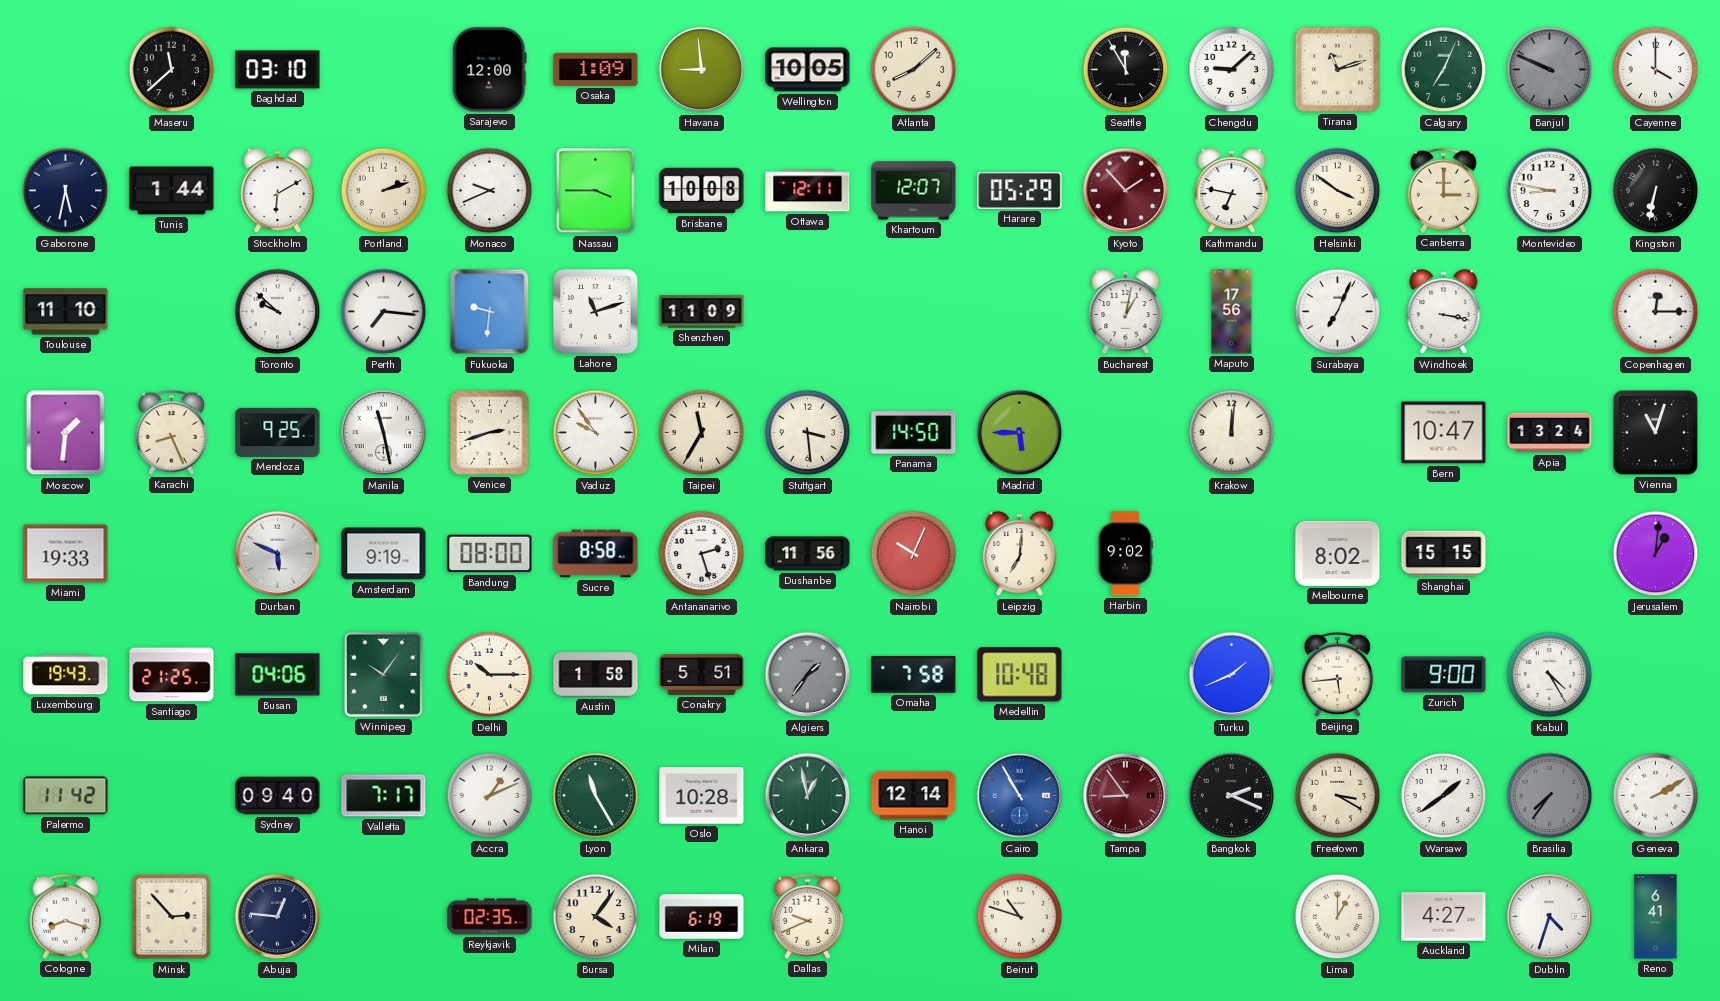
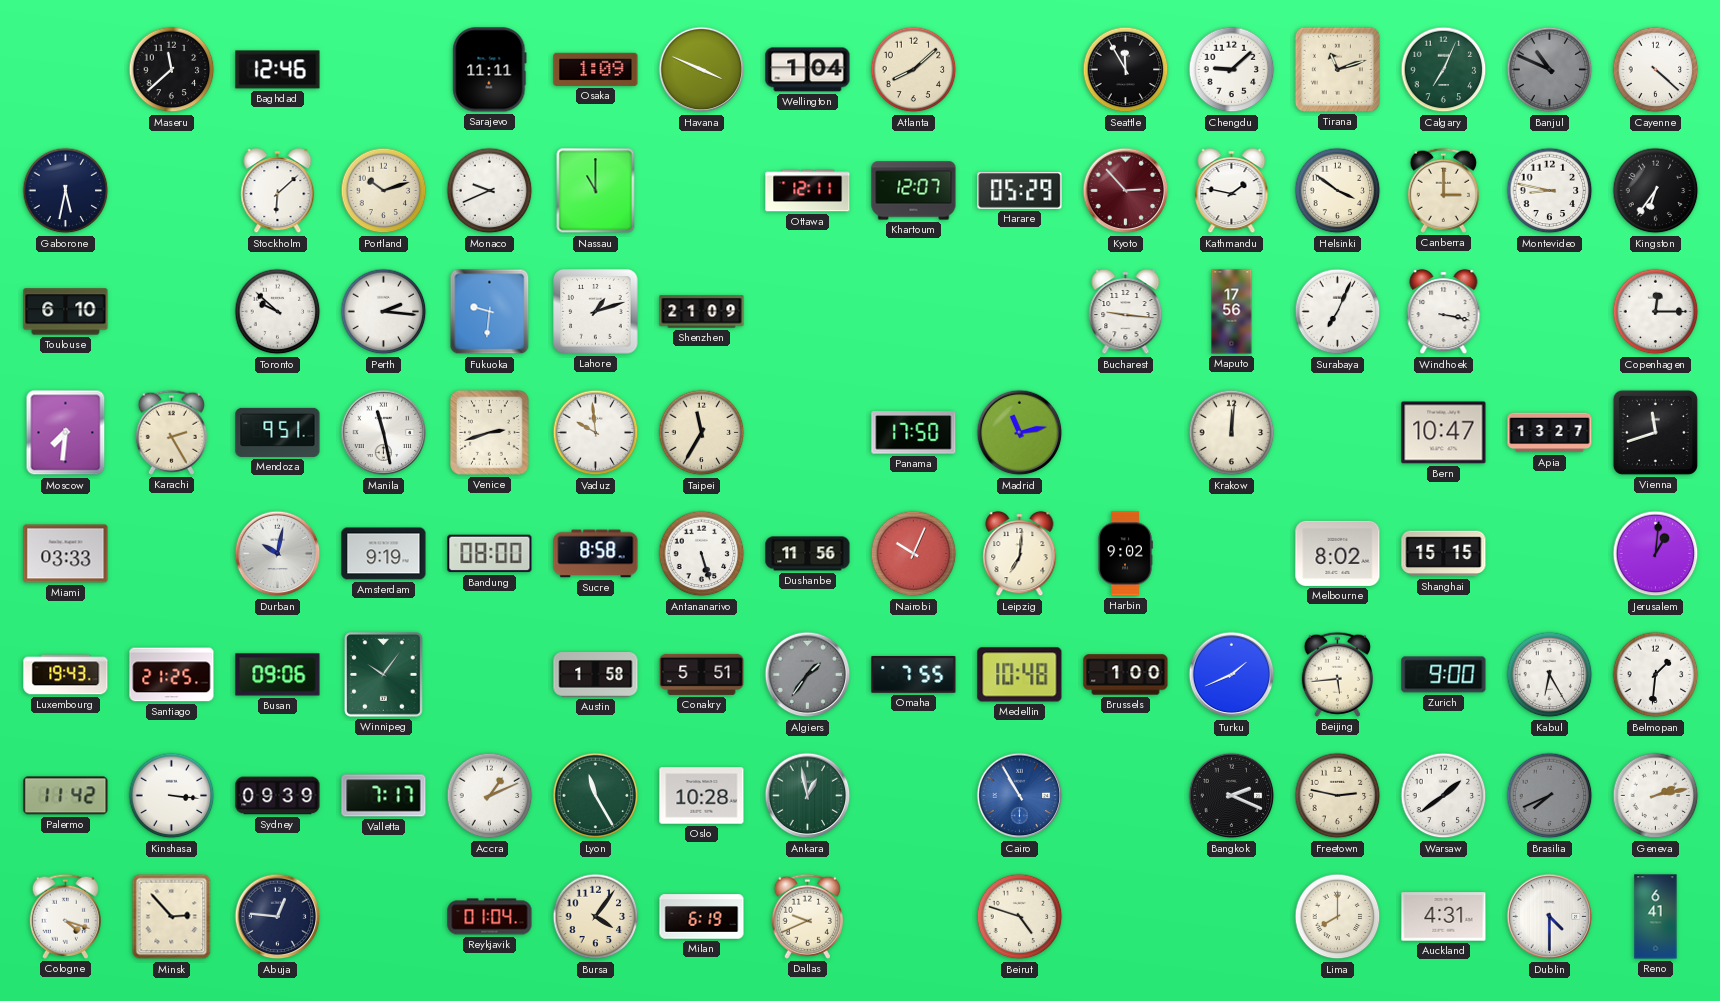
Baghdad: 03:10 -> 12:46
Sarajevo: 12:00 -> 11:11
Havana: 8:59 -> 3:49
Wellington: 10:05 -> 1:04
Banjul: 9:49 -> 10:49
Cayenne: 4:00 -> 4:22
Tunis: 1:44 -> none
Stockholm: 6:10 -> 6:08
Portland: 2:12 -> 10:12
Nassau: 3:45 -> 11:00
Brisbane: 10:08 -> none
Kyoto: 1:53 -> 2:53
Kathmandu: 6:47 -> 1:47
Kingston: 6:32 -> 6:36
Toulouse: 11:10 -> 6:10
Perth: 7:16 -> 2:16
Lahore: 11:12 -> 1:12
Shenzhen: 11:09 -> 21:09
Bucharest: 1:02 -> 9:16
Moscow: 1:31 -> 7:31
Karachi: 8:26 -> 2:25
Mendoza: 9:25 -> 9:51
Vaduz: 9:54 -> 9:59
Stuttgart: 3:29 -> none
Panama: 14:50 -> 17:50
Madrid: 5:45 -> 11:13
Apia: 13:24 -> 13:27
Vienna: 11:03 -> 11:42
Miami: 19:33 -> 03:33
Durban: 5:49 -> 10:02
Antananarivo: 2:27 -> 5:27
Busan: 04:06 -> 09:06
Delhi: 10:15 -> none
Omaha: 7:58 -> 7:55
Brussels: none -> 1:00
Kabul: 4:25 -> 6:25
Belmopan: none -> 1:31
Kinshasa: none -> 3:16
Sydney: 09:40 -> 09:39
Hanoi: 12:14 -> none
Tampa: 8:54 -> none
Freetown: 3:20 -> 2:47
Brasilia: 7:36 -> 7:41
Geneva: 2:10 -> 2:13
Cologne: 8:18 -> 4:18
Reykjavik: 02:35 -> 01:04
Beirut: 10:48 -> 4:48
Lima: 1:00 -> 8:00
Auckland: 4:27 -> 4:31
Dublin: 4:33 -> 4:30
